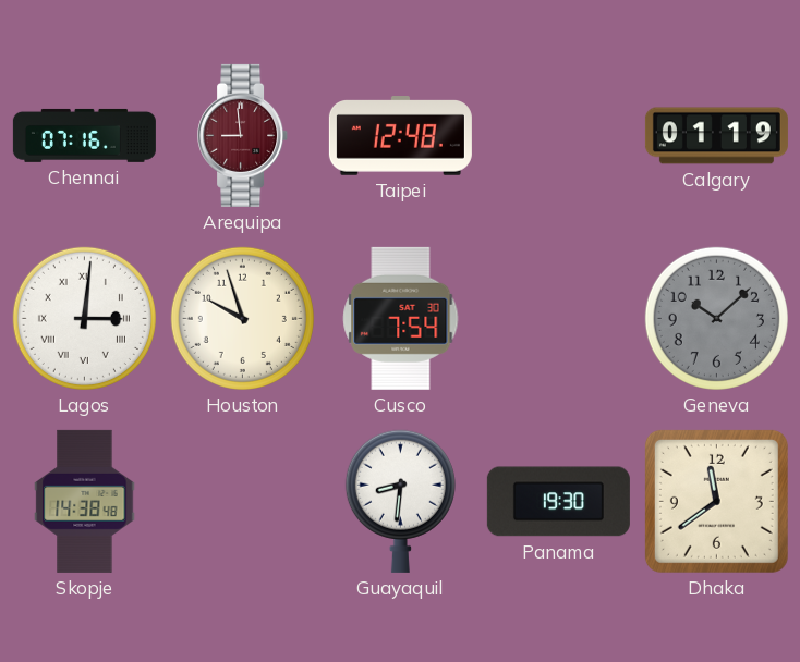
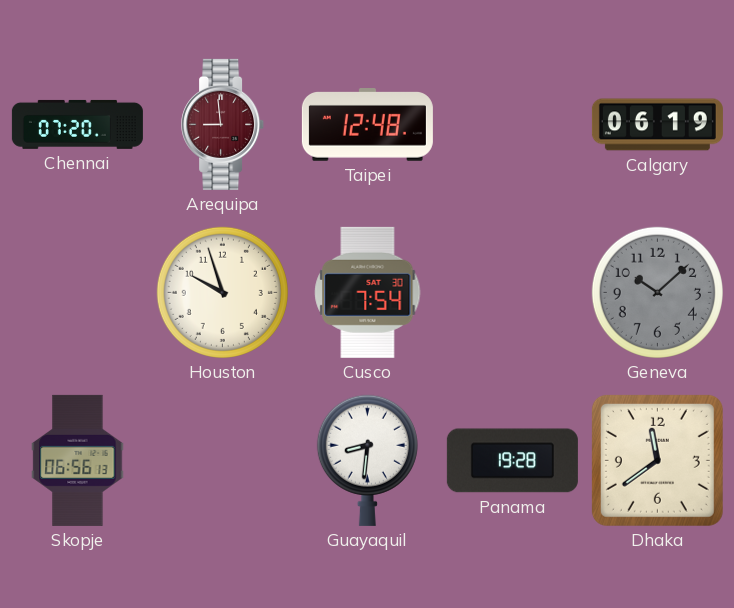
Chennai: 07:16 -> 07:20
Calgary: 01:19 -> 06:19
Lagos: 3:01 -> none
Skopje: 14:38 -> 06:56
Panama: 19:30 -> 19:28
